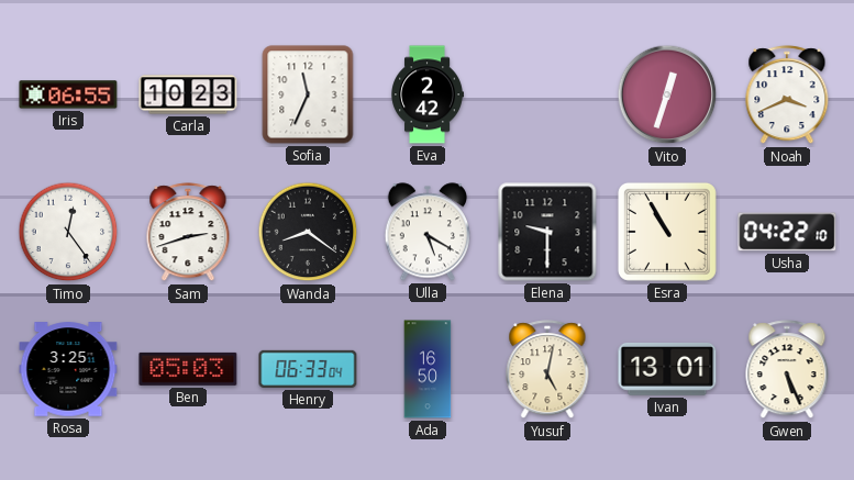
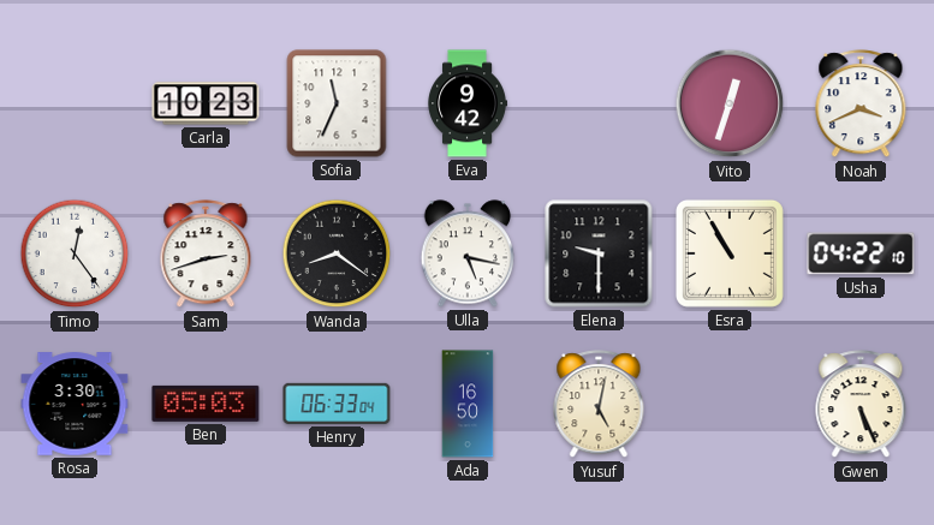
Iris: 06:55 -> none
Eva: 2:42 -> 9:42
Ulla: 5:20 -> 5:17
Rosa: 3:25 -> 3:30
Ivan: 13:01 -> none
